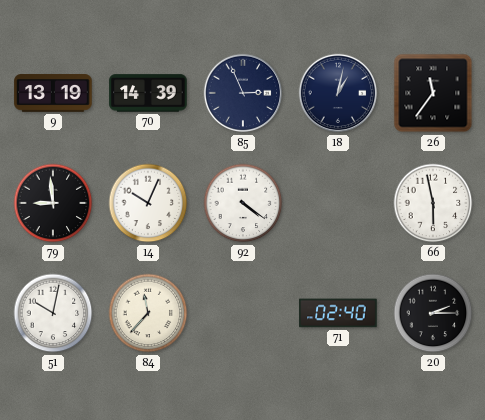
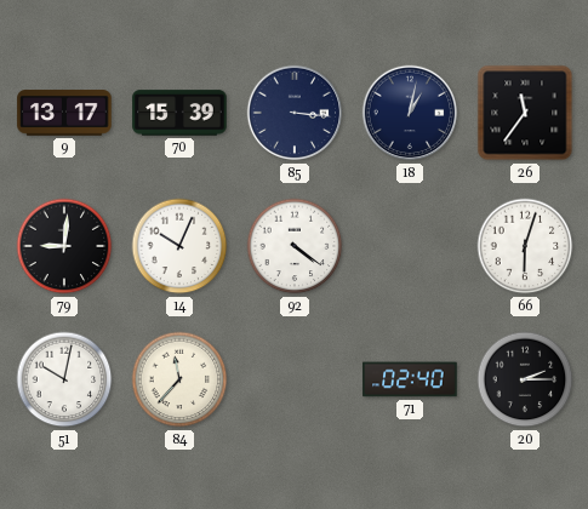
9: 13:19 -> 13:17
70: 14:39 -> 15:39
85: 2:56 -> 3:16
79: 8:59 -> 9:01
66: 5:58 -> 6:03
